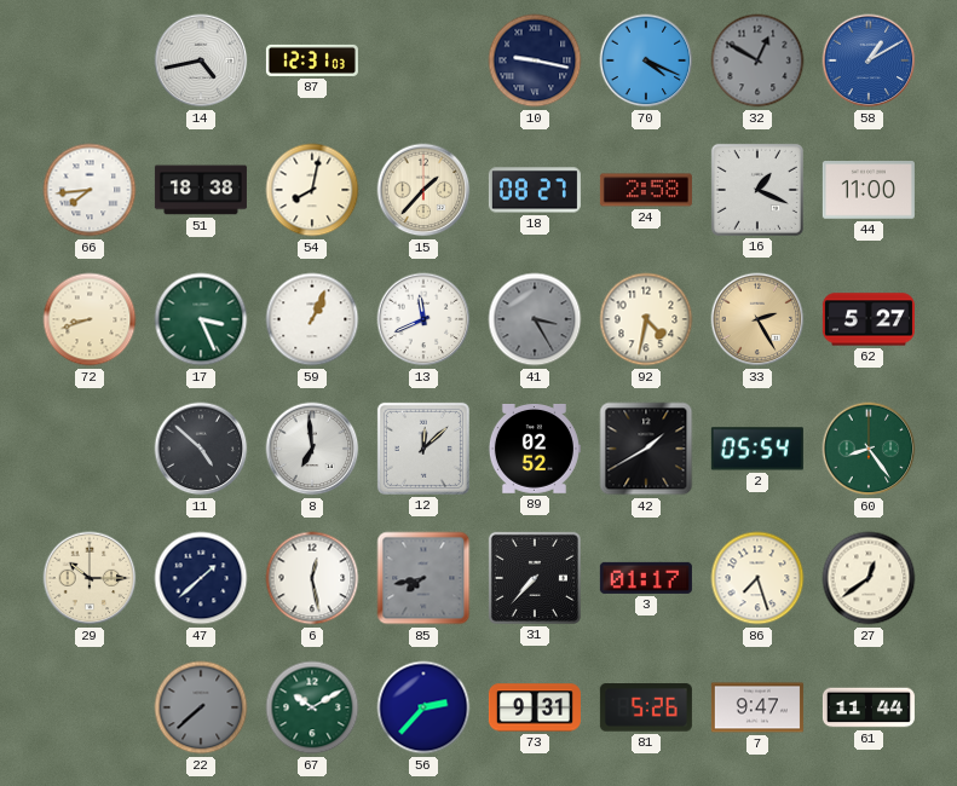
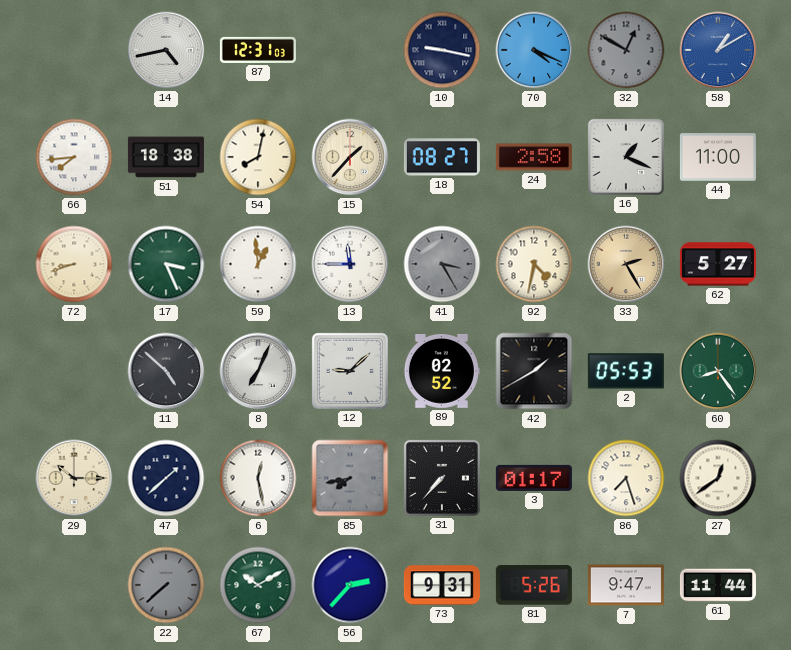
59: 1:04 -> 12:59
13: 11:41 -> 11:45
8: 6:59 -> 7:04
12: 12:08 -> 9:08
2: 05:54 -> 05:53
